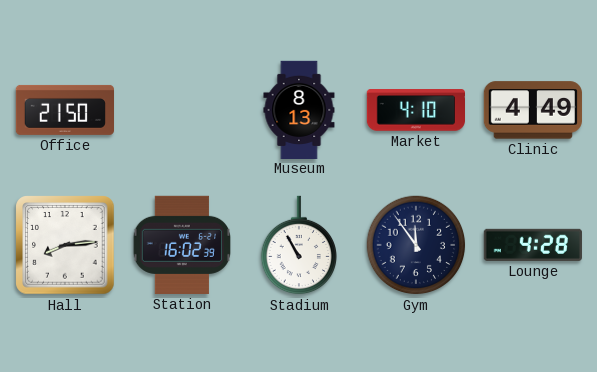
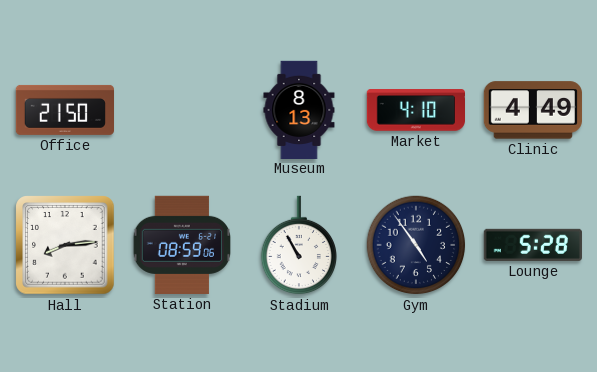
Station: 16:02 -> 08:59
Gym: 11:54 -> 4:54
Lounge: 4:28 -> 5:28
